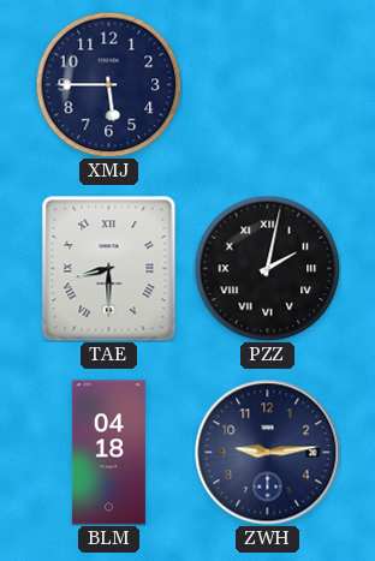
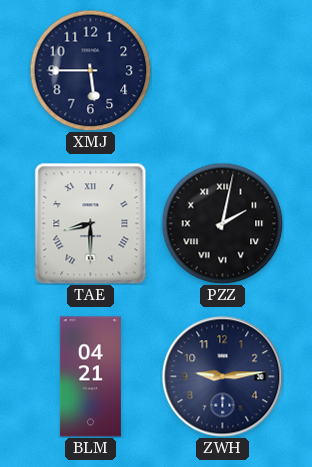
BLM: 04:18 -> 04:21
